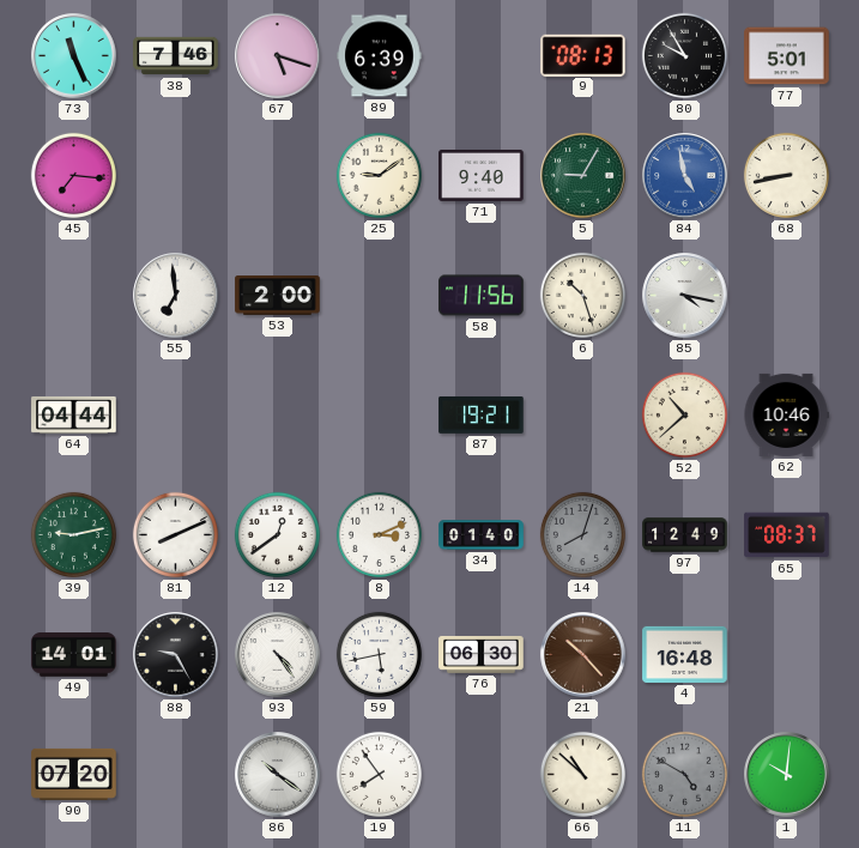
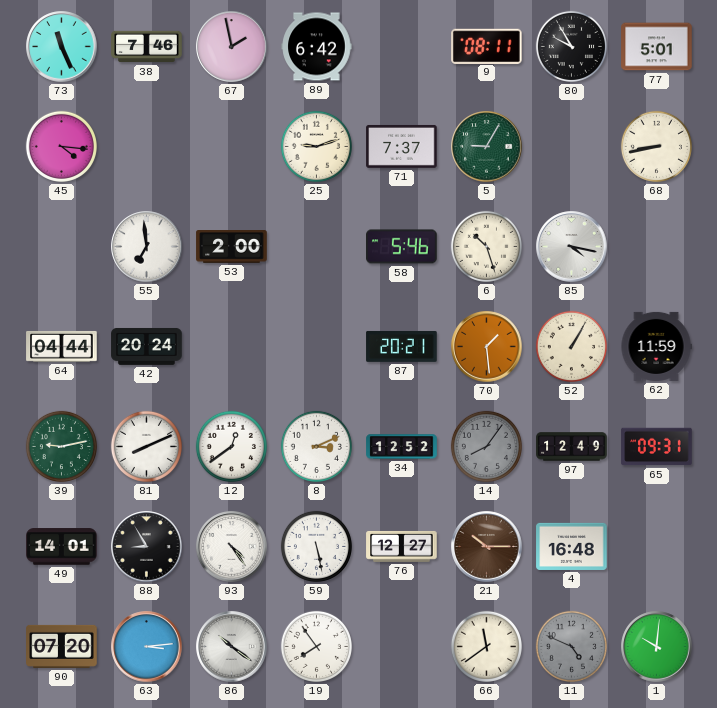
67: 5:18 -> 1:58
89: 6:39 -> 6:42
9: 08:13 -> 08:11
45: 7:16 -> 4:16
25: 9:09 -> 9:12
71: 9:40 -> 7:37
84: 4:58 -> none
58: 11:56 -> 5:46
42: none -> 20:24
87: 19:21 -> 20:21
70: none -> 1:29
52: 10:38 -> 1:05
62: 10:46 -> 11:59
34: 01:40 -> 12:52
14: 8:03 -> 8:06
65: 08:37 -> 09:31
88: 9:25 -> 8:55
59: 5:43 -> 5:28
76: 06:30 -> 12:27
21: 10:23 -> 10:15
63: none -> 3:14
66: 10:52 -> 11:39
11: 4:50 -> 4:49
